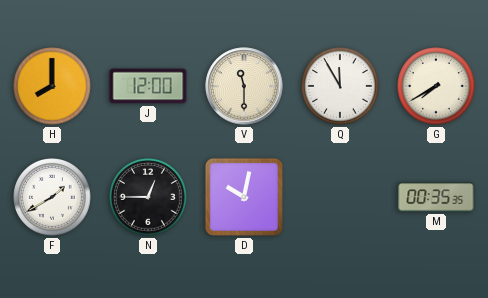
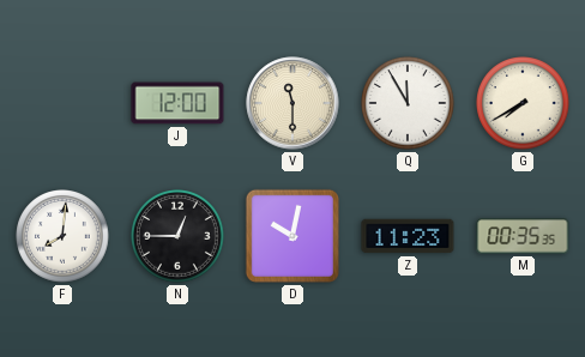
H: 8:00 -> none
F: 1:40 -> 8:01
Z: none -> 11:23
